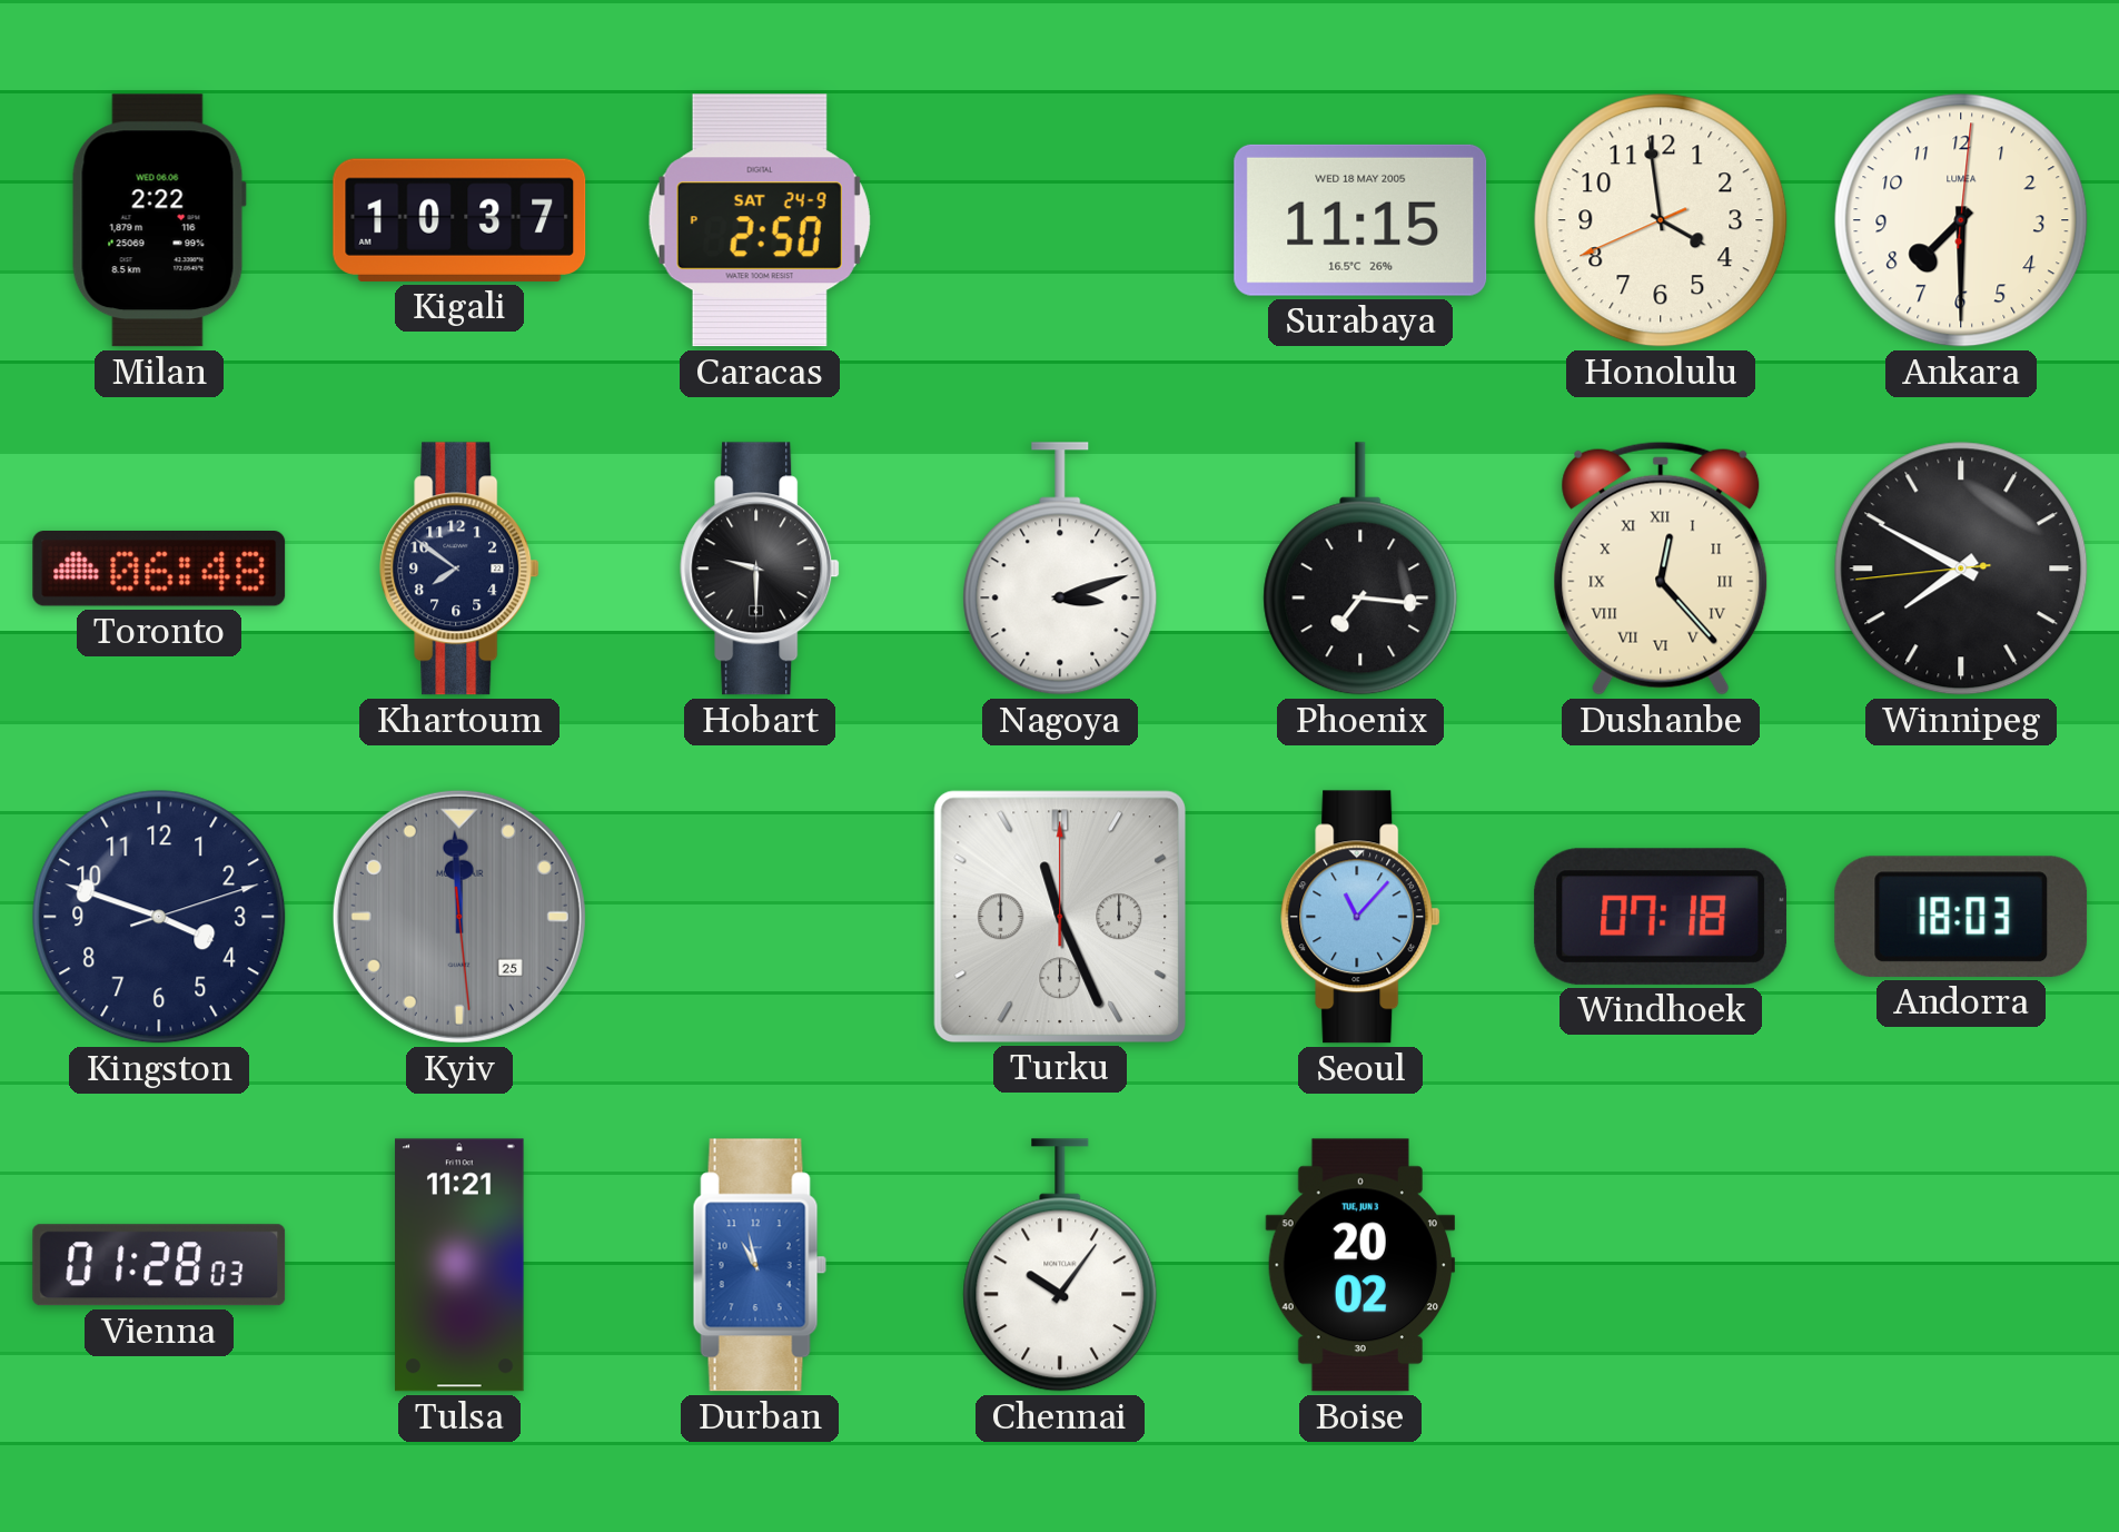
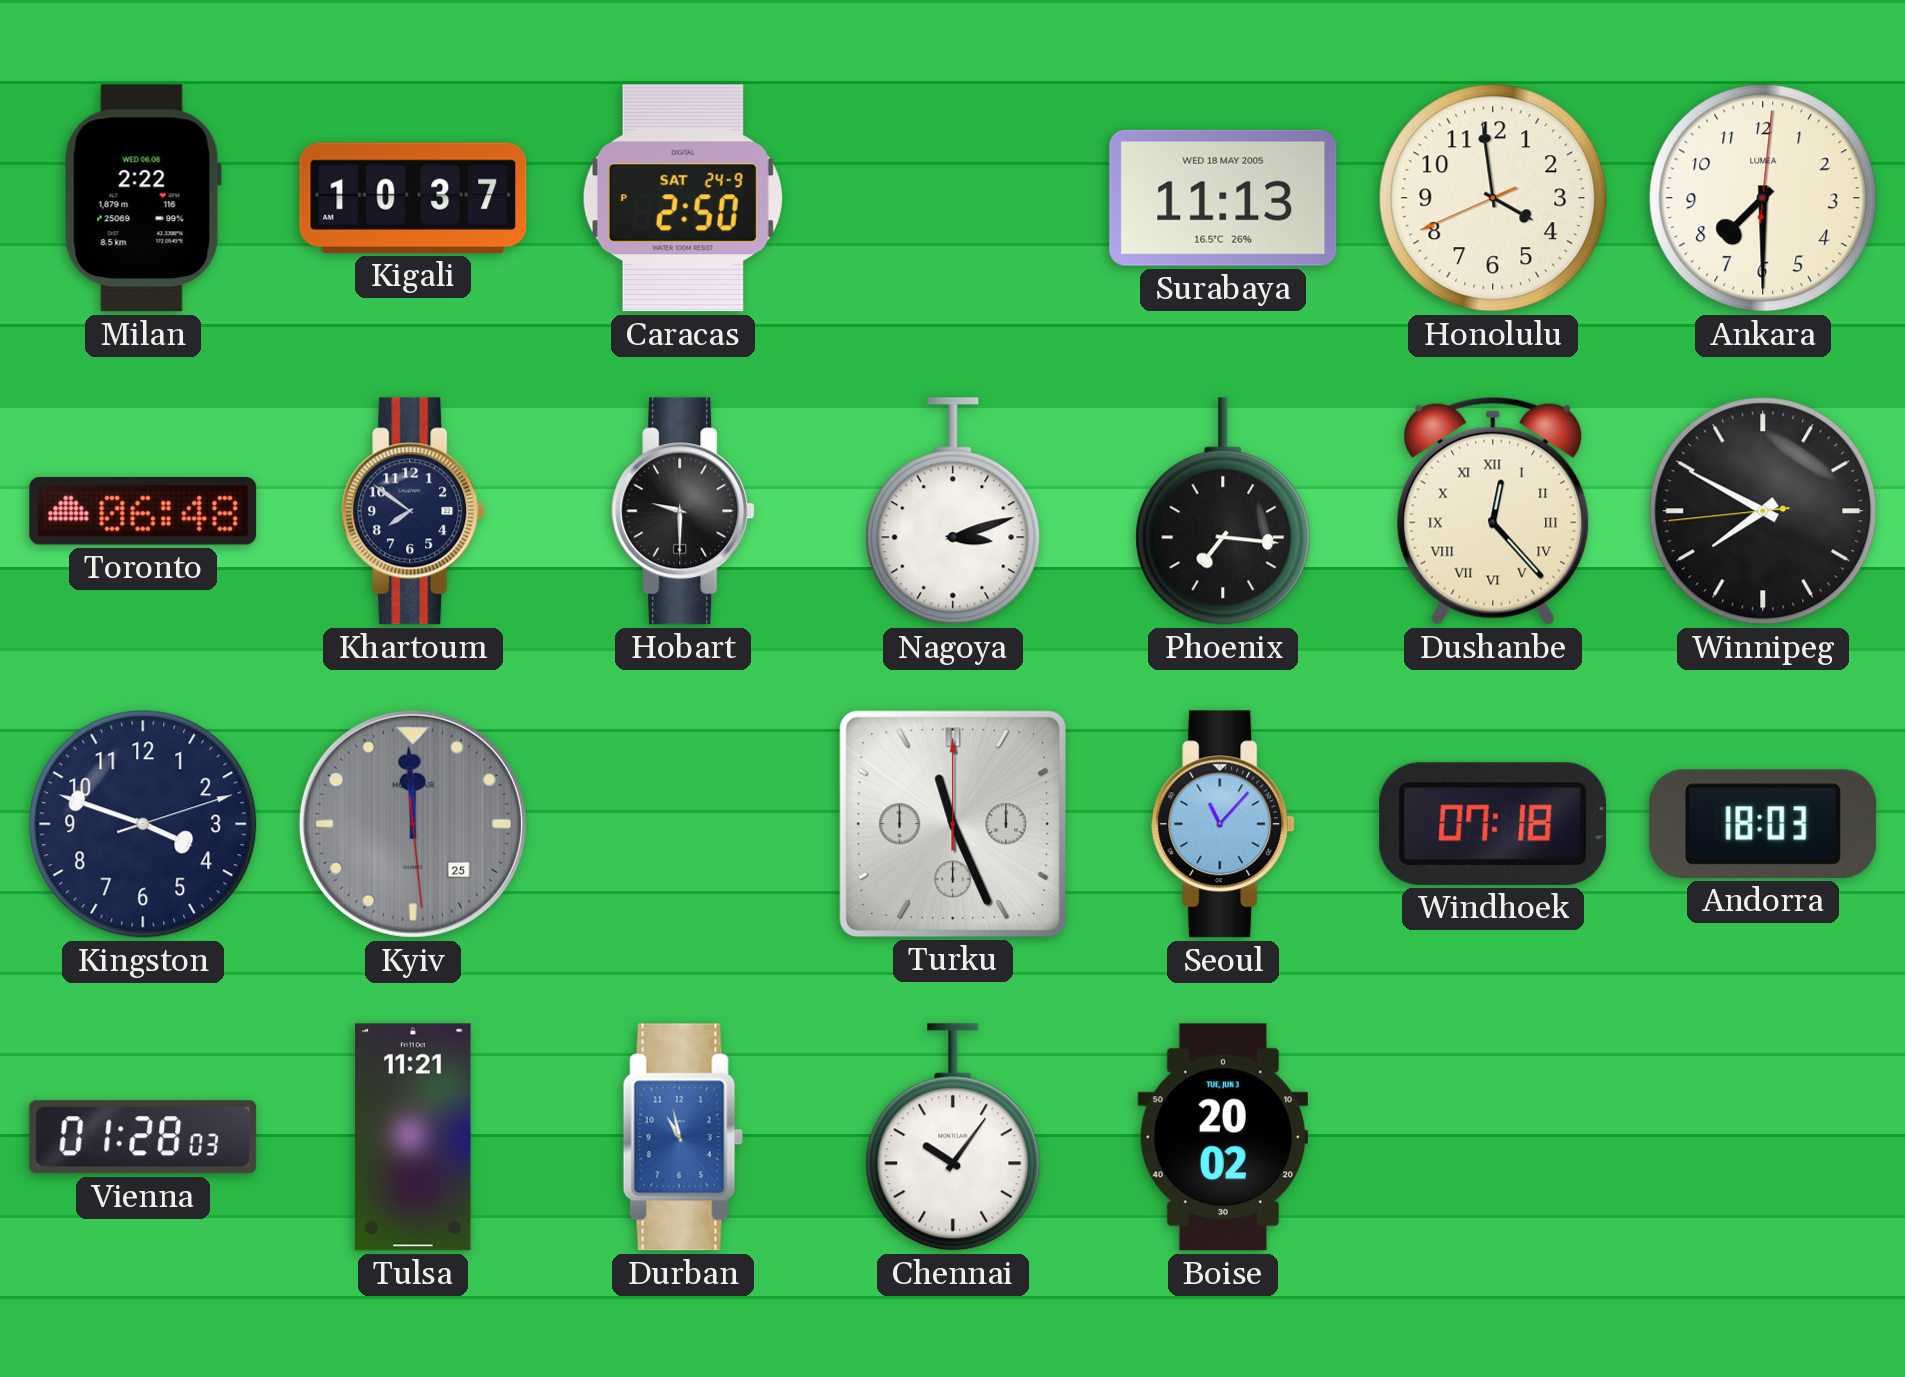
Surabaya: 11:15 -> 11:13
